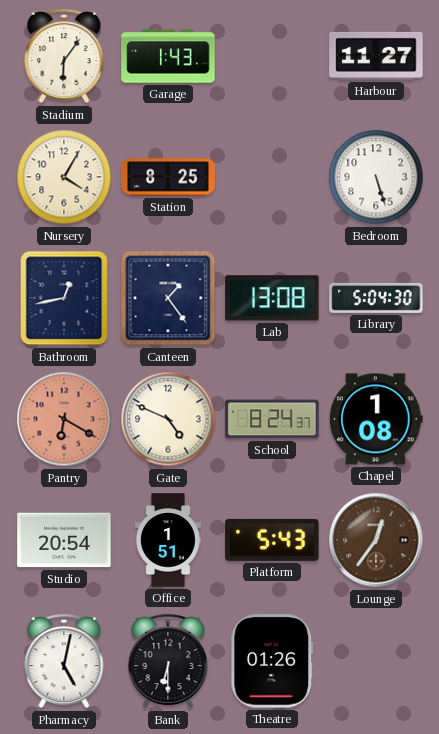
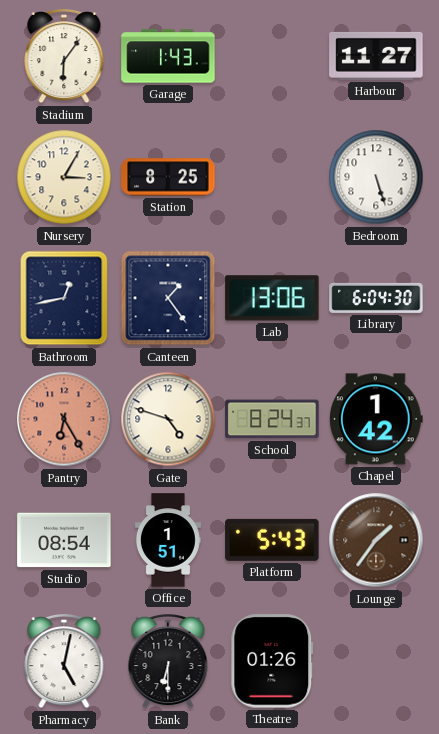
Nursery: 4:05 -> 3:05
Lab: 13:08 -> 13:06
Library: 5:04 -> 6:04
Pantry: 6:20 -> 6:25
Gate: 4:49 -> 4:48
Chapel: 1:08 -> 1:42
Studio: 20:54 -> 08:54
Lounge: 12:36 -> 1:36
